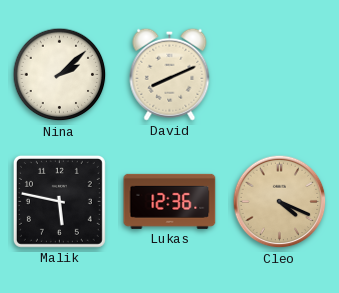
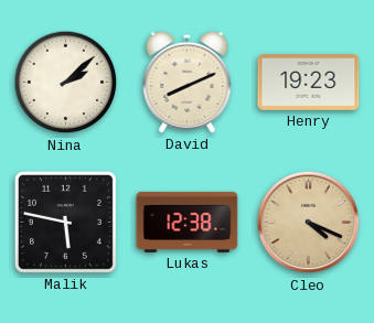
Henry: none -> 19:23
Lukas: 12:36 -> 12:38
